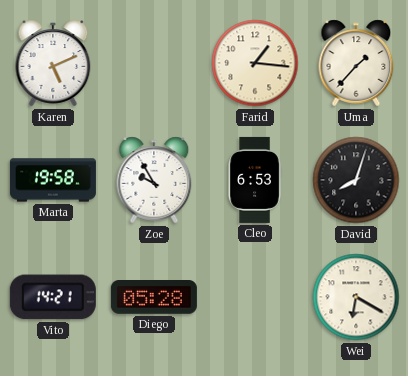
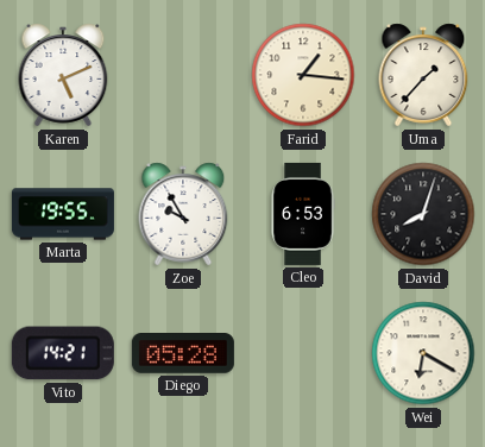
Marta: 19:58 -> 19:55
